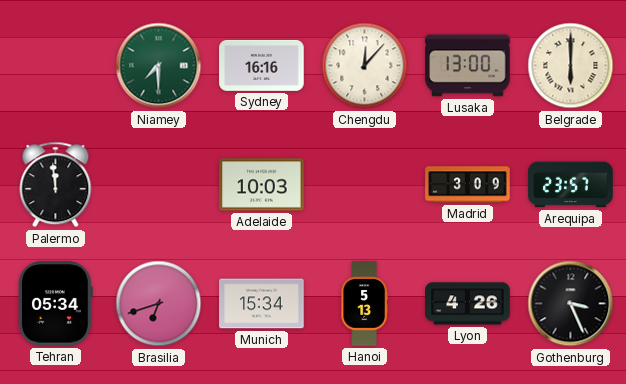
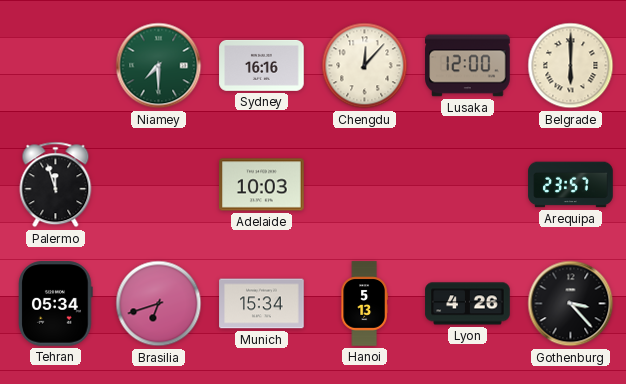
Lusaka: 13:00 -> 12:00
Palermo: 11:59 -> 11:57
Madrid: 3:09 -> none
Gothenburg: 3:26 -> 3:23
